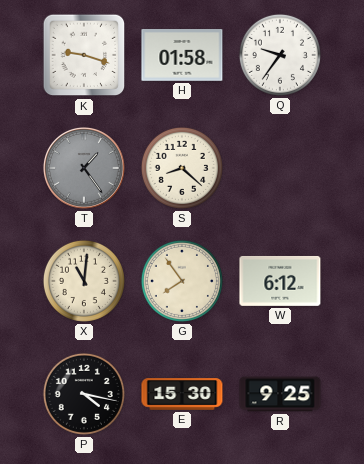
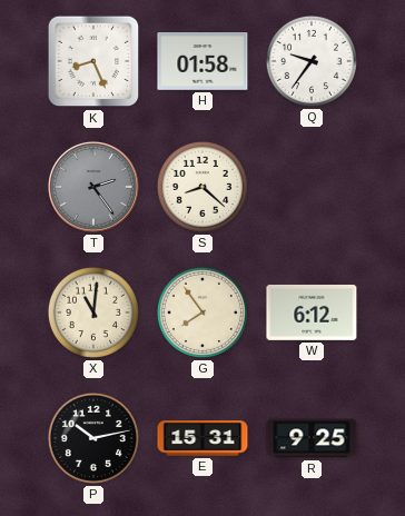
K: 9:18 -> 8:26
T: 1:24 -> 2:24
P: 4:17 -> 10:13
E: 15:30 -> 15:31
